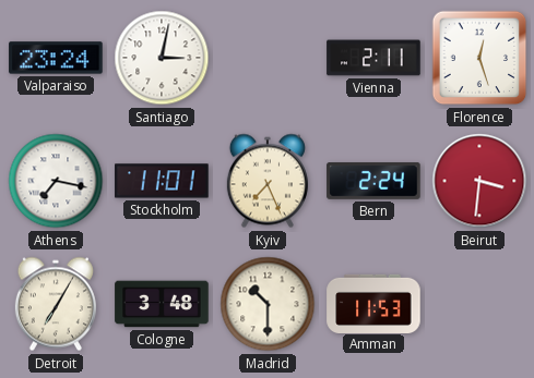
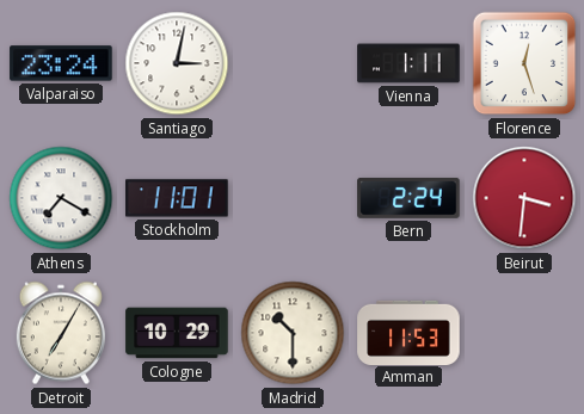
Vienna: 2:11 -> 1:11
Athens: 7:17 -> 7:20
Kyiv: 7:26 -> none
Cologne: 3:48 -> 10:29
